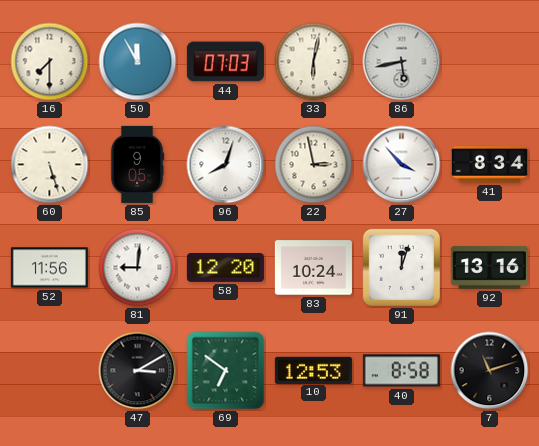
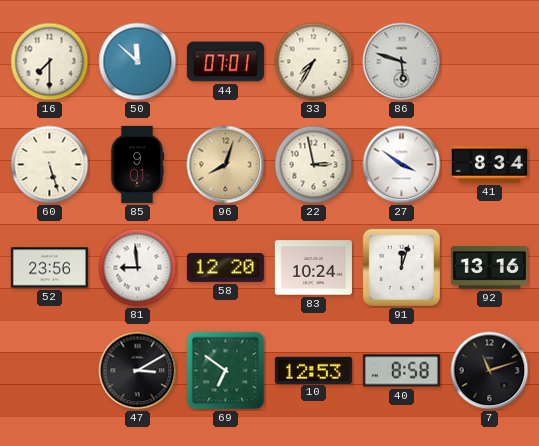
50: 11:55 -> 11:52
44: 07:03 -> 07:01
33: 6:02 -> 7:35
86: 5:43 -> 5:48
85: 9:05 -> 9:01
96 dial: white -> champagne
27: 3:53 -> 3:51
52: 11:56 -> 23:56
81: 9:01 -> 8:59
